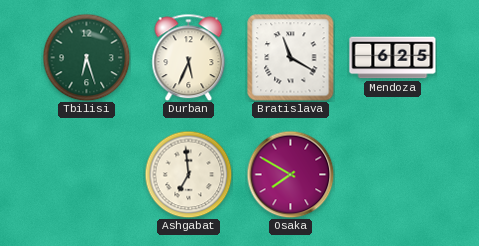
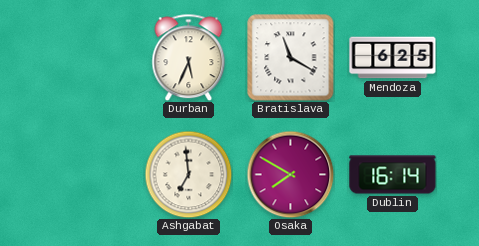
Tbilisi: 6:27 -> none
Dublin: none -> 16:14
